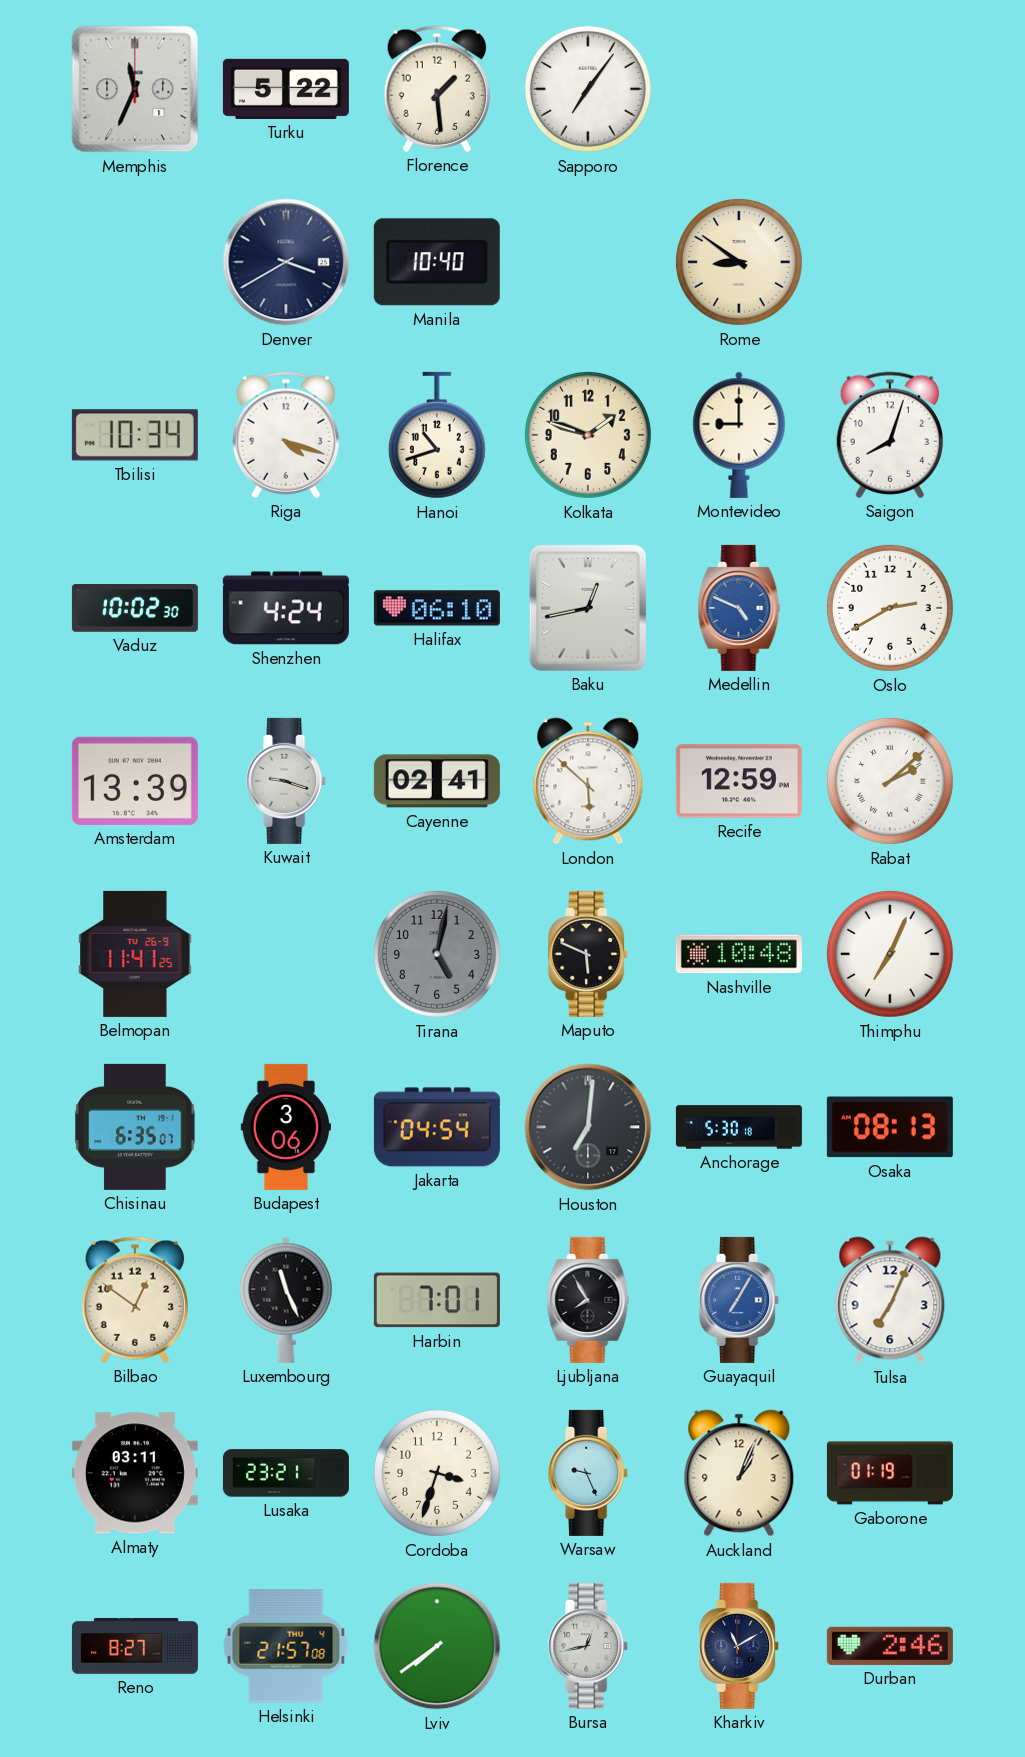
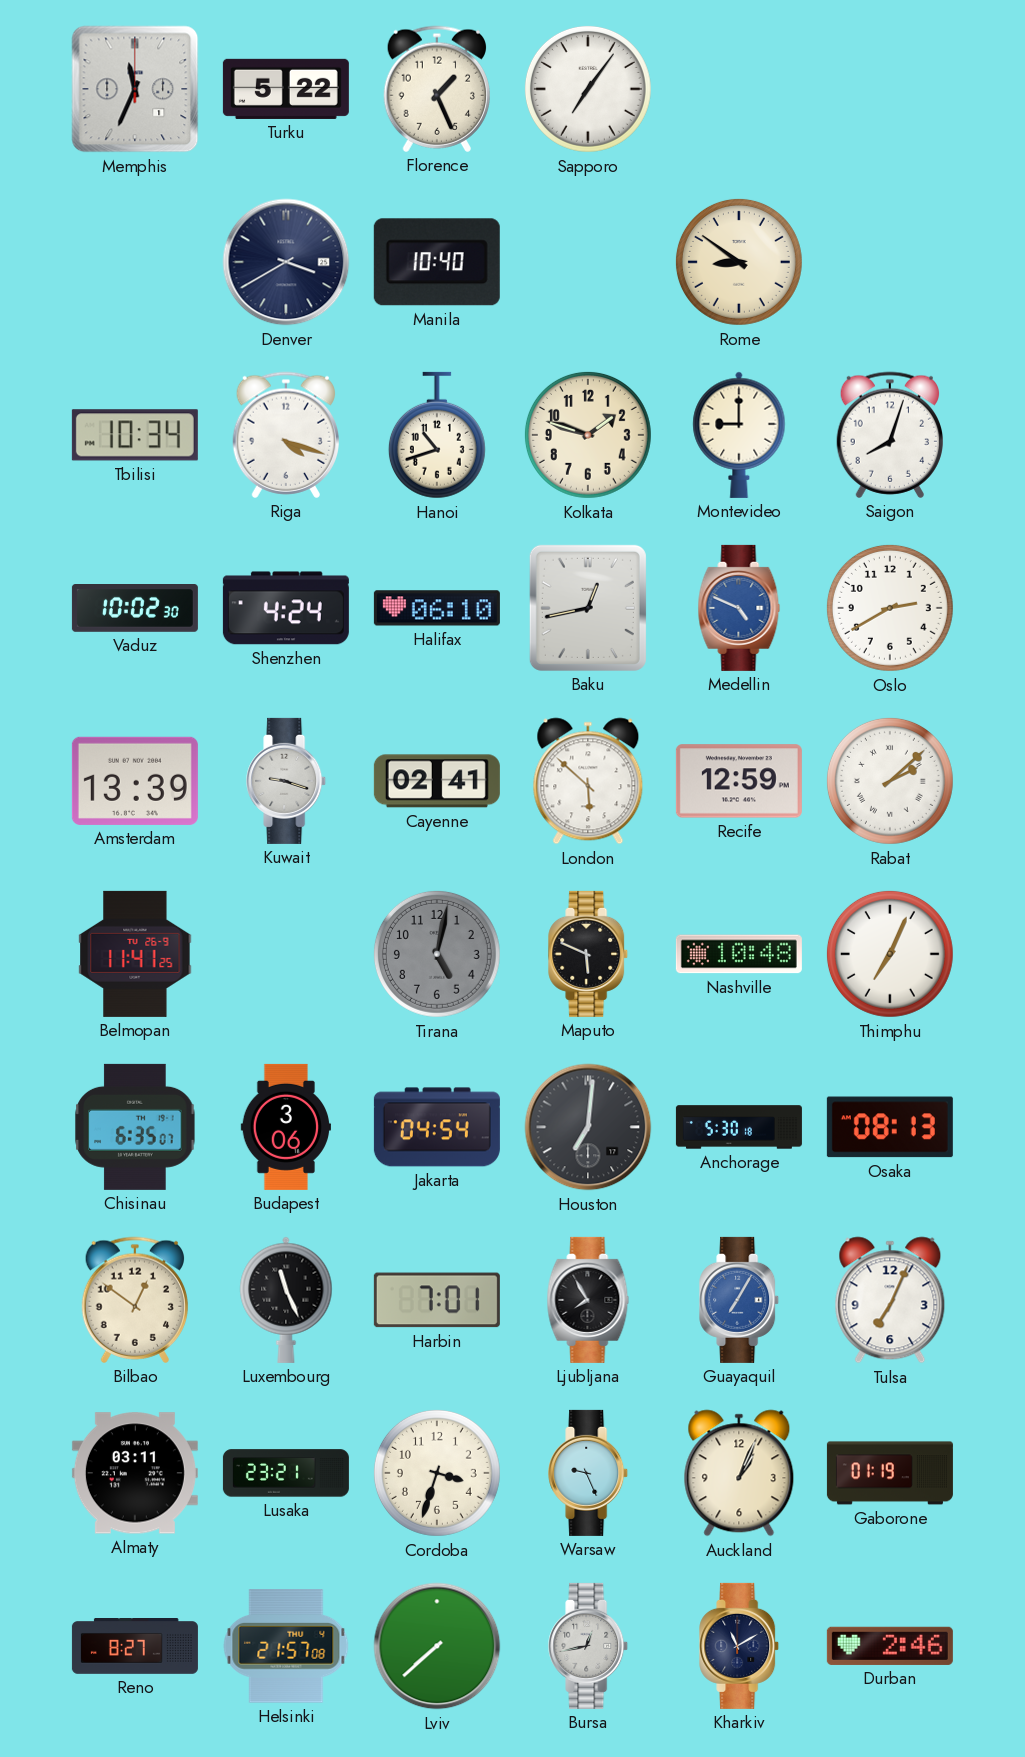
Florence: 1:29 -> 1:26
Lviv: 7:39 -> 7:38
